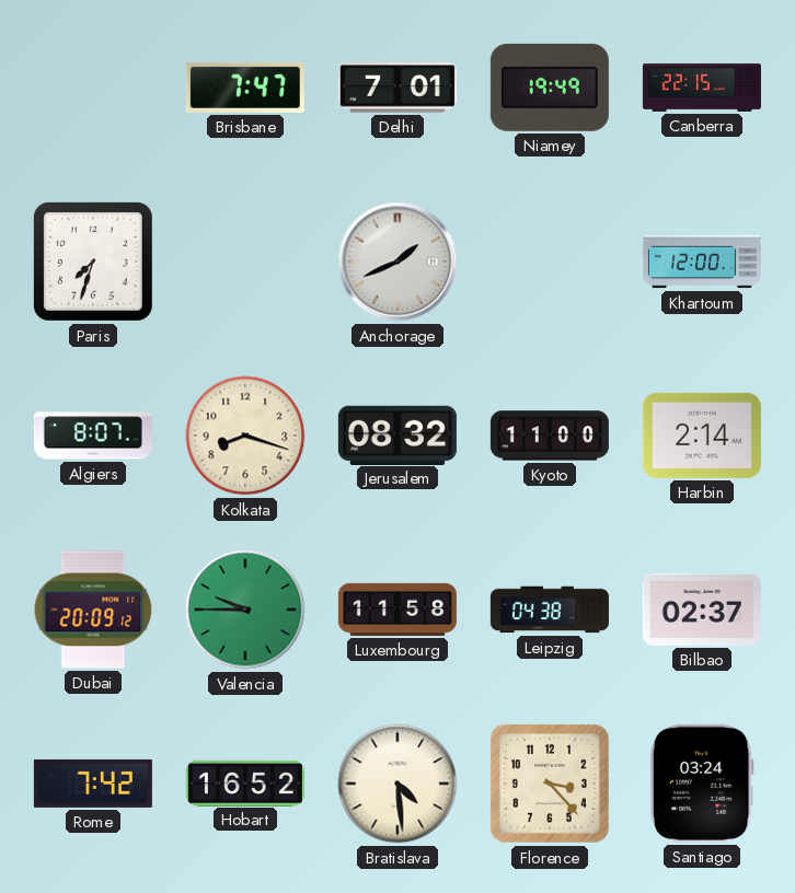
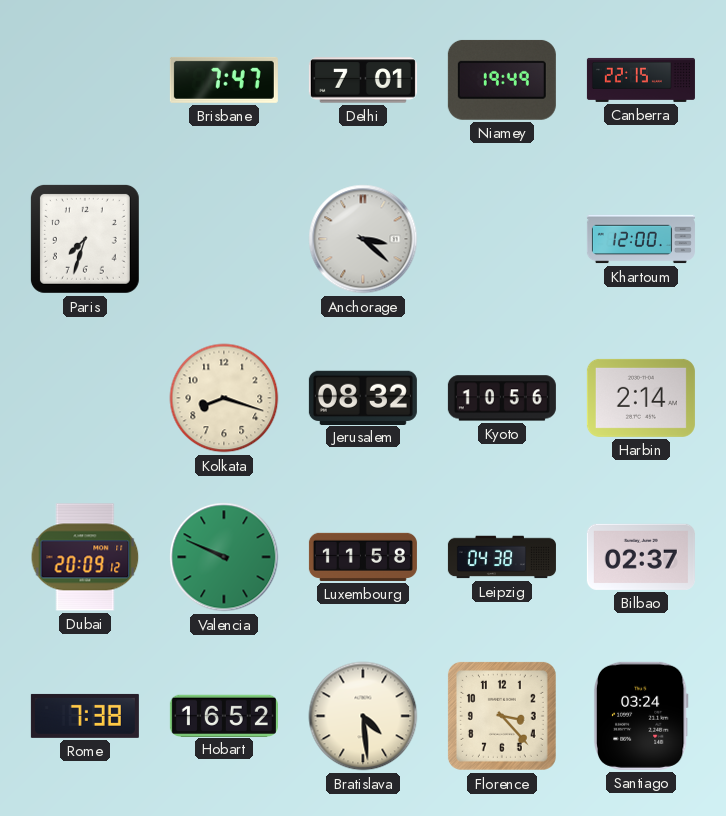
Anchorage: 1:41 -> 3:22
Algiers: 8:07 -> none
Kyoto: 11:00 -> 10:56
Valencia: 9:45 -> 9:49
Rome: 7:42 -> 7:38
